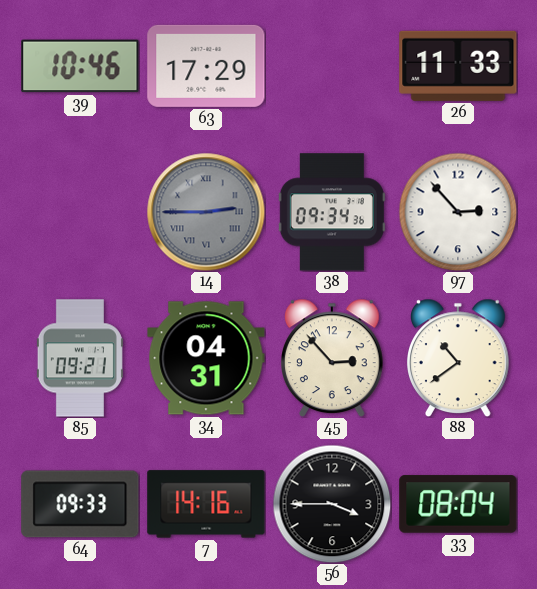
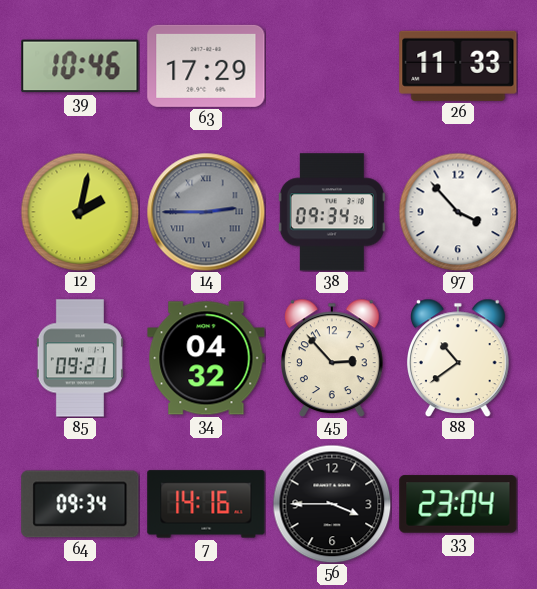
12: none -> 2:02
97: 2:53 -> 3:53
34: 04:31 -> 04:32
64: 09:33 -> 09:34
33: 08:04 -> 23:04
